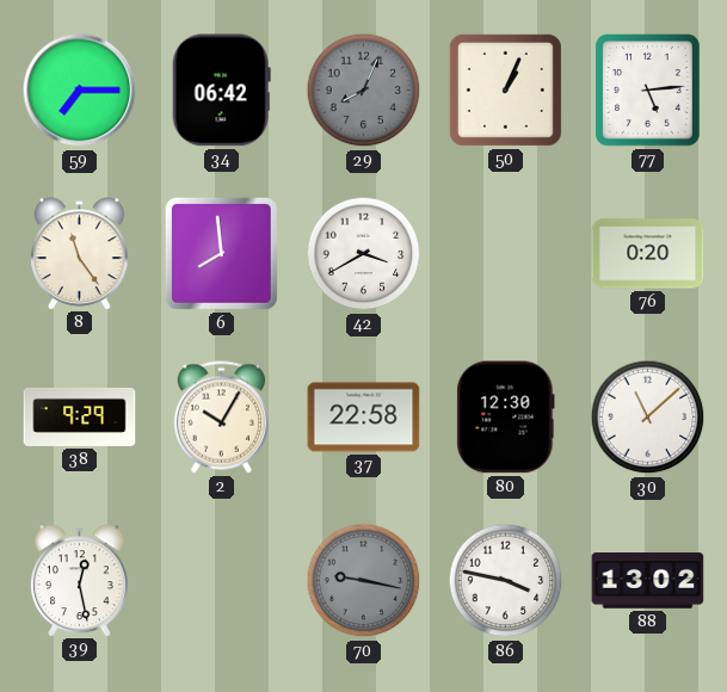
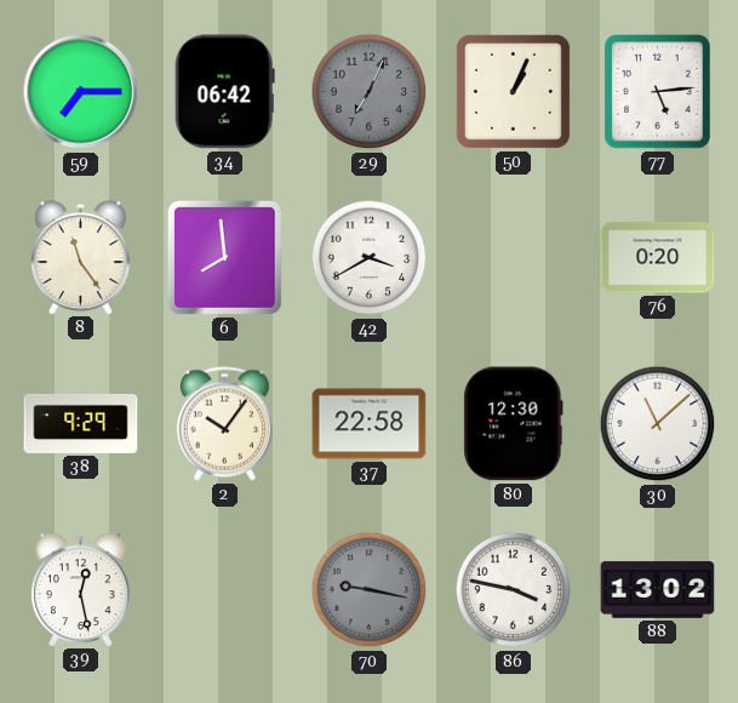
29: 8:04 -> 7:04
2: 10:05 -> 10:06
